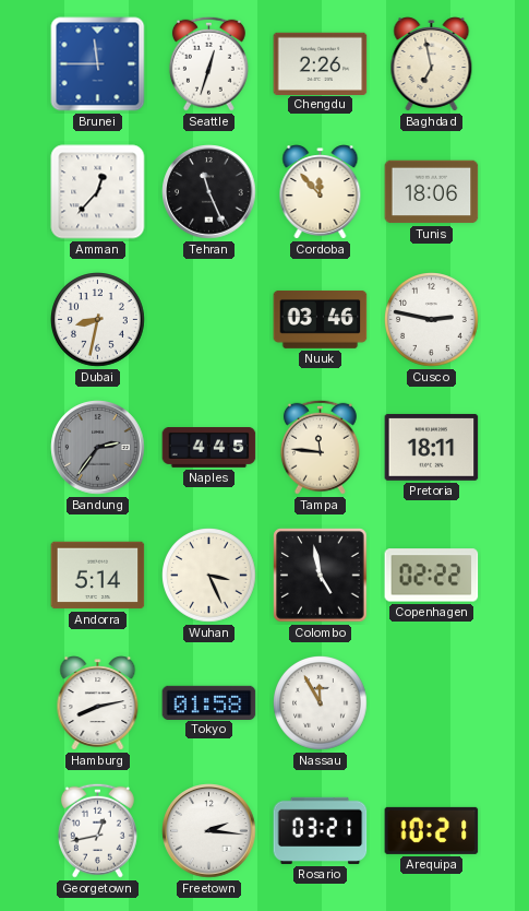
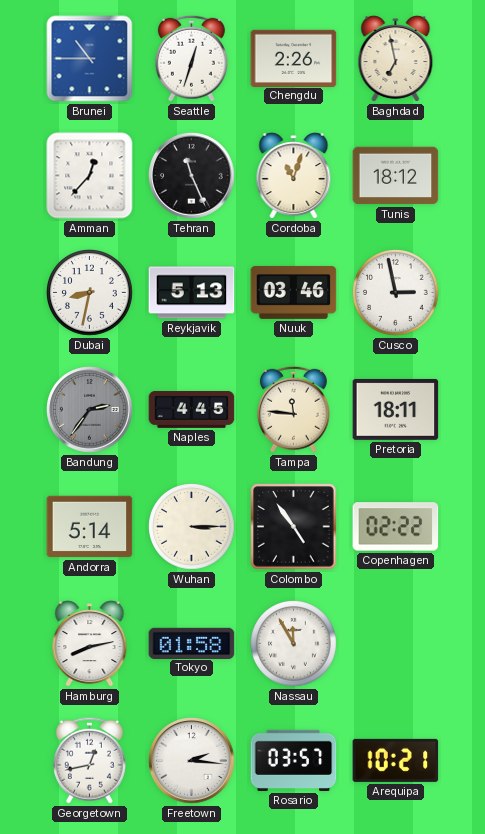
Brunei: 11:45 -> 10:45
Cordoba: 11:53 -> 11:03
Tunis: 18:06 -> 18:12
Reykjavik: none -> 5:13
Cusco: 2:47 -> 2:58
Wuhan: 3:26 -> 3:15
Colombo: 4:58 -> 4:54
Rosario: 03:21 -> 03:57
